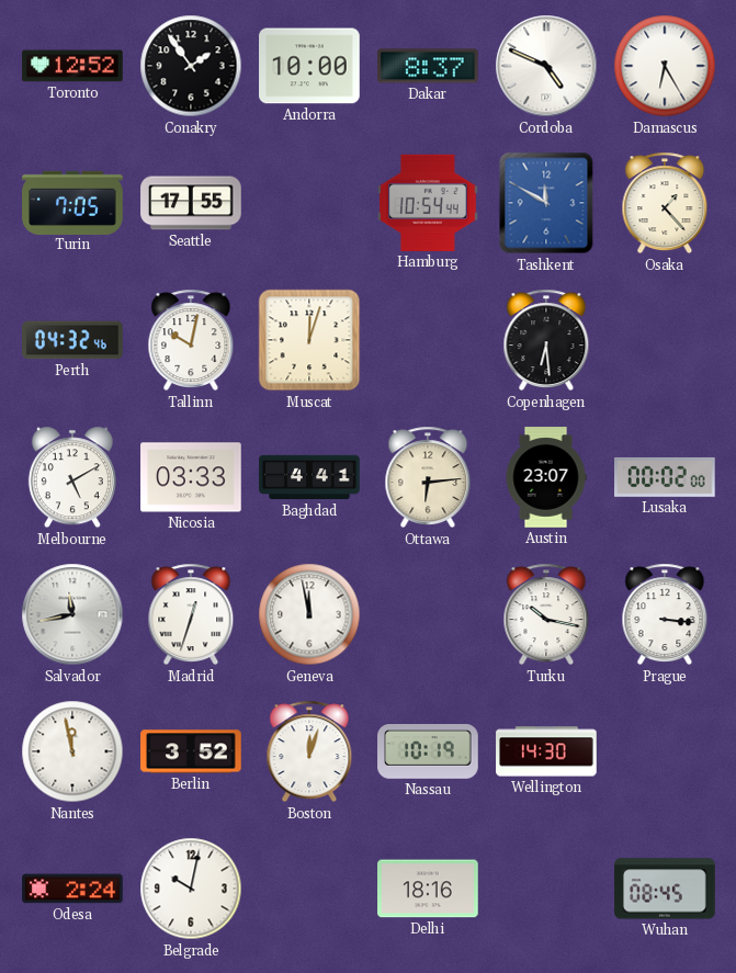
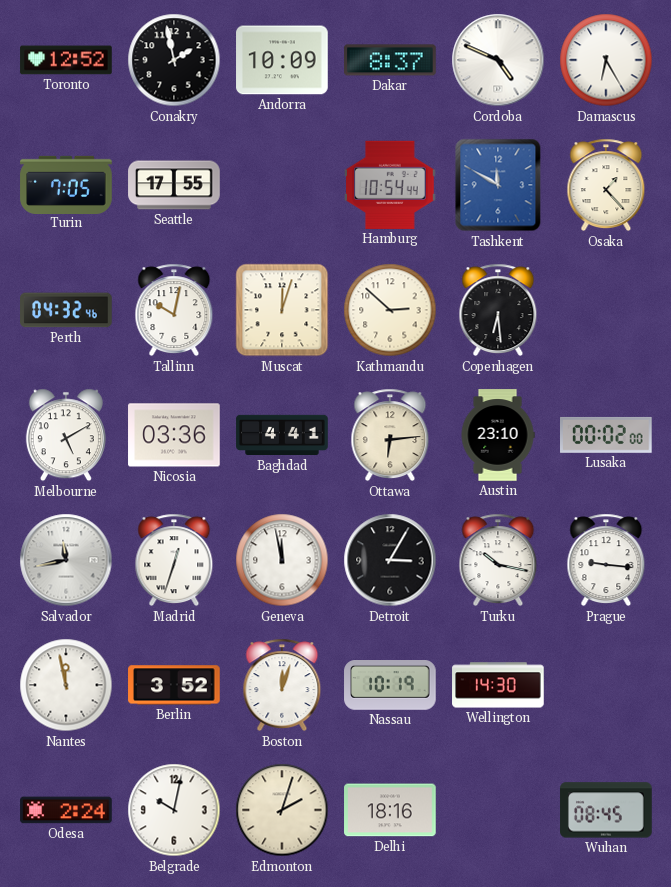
Conakry: 1:54 -> 1:58
Andorra: 10:00 -> 10:09
Kathmandu: none -> 2:52
Nicosia: 03:33 -> 03:36
Austin: 23:07 -> 23:10
Detroit: none -> 3:05
Prague: 3:16 -> 9:16
Edmonton: none -> 2:03
